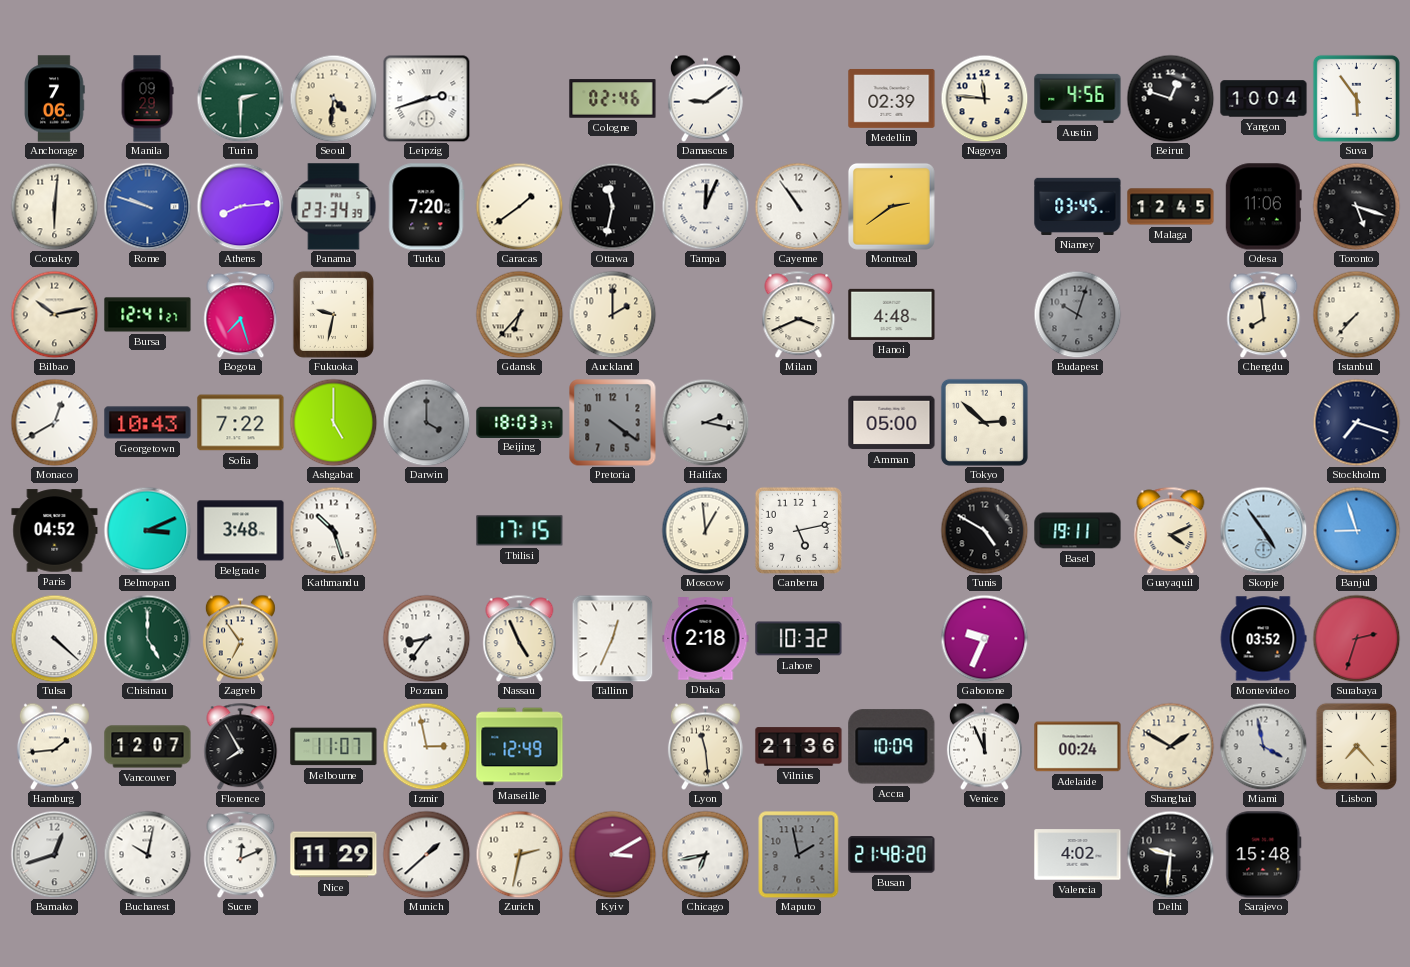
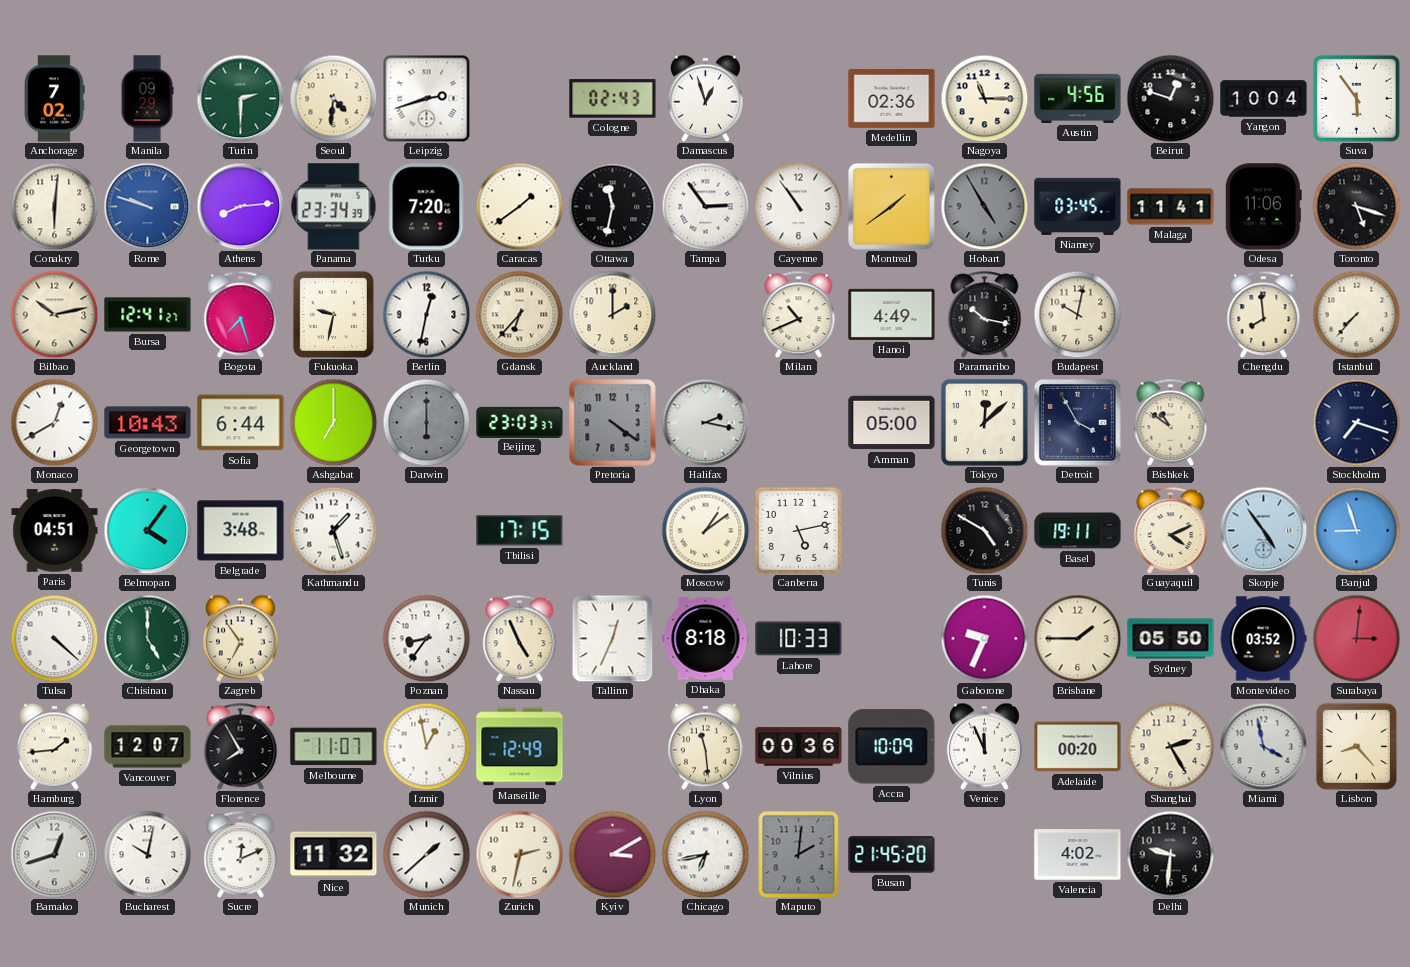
Anchorage: 7:06 -> 7:02
Cologne: 02:46 -> 02:43
Damascus: 9:09 -> 12:57
Medellin: 02:39 -> 02:36
Nagoya: 11:46 -> 11:15
Tampa: 12:04 -> 2:54
Montreal: 2:39 -> 1:39
Hobart: none -> 4:55
Malaga: 12:45 -> 11:41
Berlin: none -> 12:32
Milan: 3:41 -> 10:41
Hanoi: 4:48 -> 4:49
Paramaribo: none -> 10:17
Budapest: 10:03 -> 10:02
Budapest dial: grey -> cream
Sofia: 7:22 -> 6:44
Ashgabat: 5:00 -> 7:00
Darwin: 4:00 -> 6:00
Beijing: 18:03 -> 23:03
Tokyo: 2:52 -> 12:08
Detroit: none -> 3:55
Bishkek: none -> 10:51
Paris: 04:52 -> 04:51
Belmopan: 3:11 -> 4:06
Kathmandu: 10:27 -> 1:27
Moscow: 12:59 -> 1:09
Dhaka: 2:18 -> 8:18
Lahore: 10:32 -> 10:33
Brisbane: none -> 1:45
Sydney: none -> 05:50
Surabaya: 2:33 -> 3:01
Izmir: 2:58 -> 12:58
Vilnius: 21:36 -> 00:36
Adelaide: 00:24 -> 00:20
Shanghai: 1:50 -> 2:25
Lisbon: 7:23 -> 8:23
Nice: 11:29 -> 11:32
Maputo: 1:58 -> 2:01
Busan: 21:48 -> 21:45
Sarajevo: 15:48 -> none
